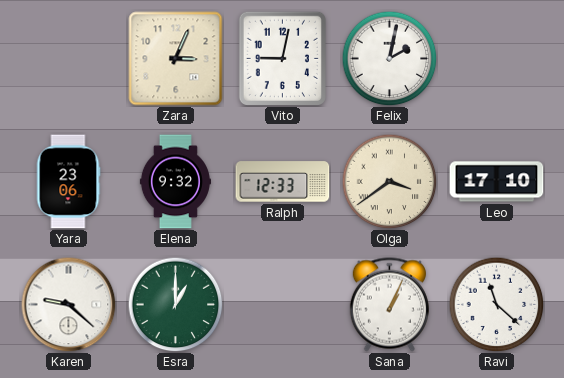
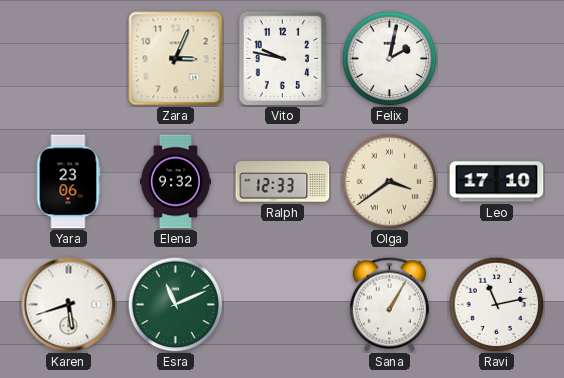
Vito: 9:02 -> 9:47
Karen: 9:22 -> 5:42
Esra: 1:00 -> 11:11
Sana: 1:04 -> 1:05
Ravi: 11:22 -> 11:13
